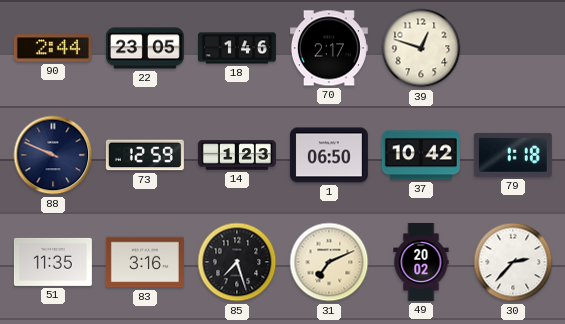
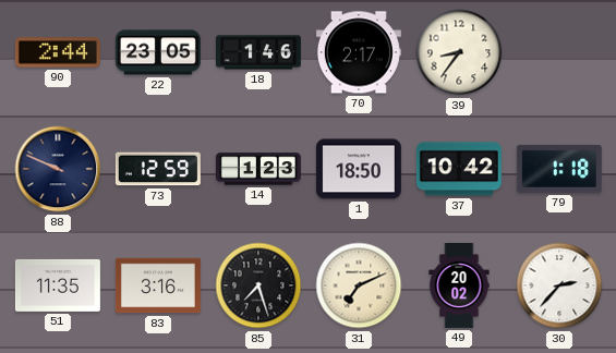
39: 12:48 -> 8:36
1: 06:50 -> 18:50
